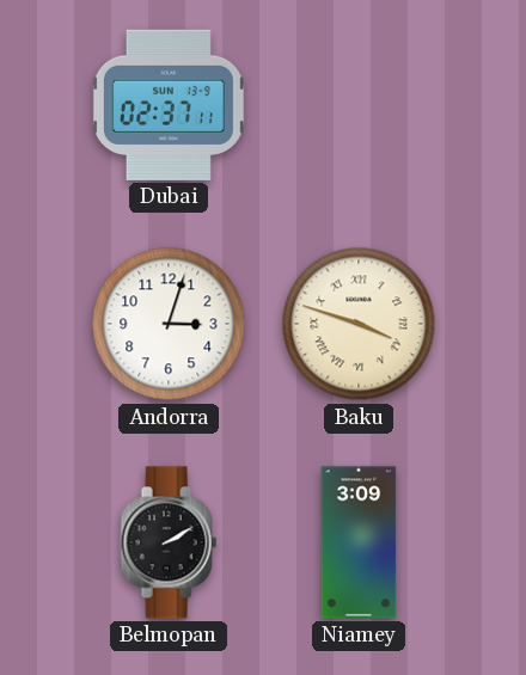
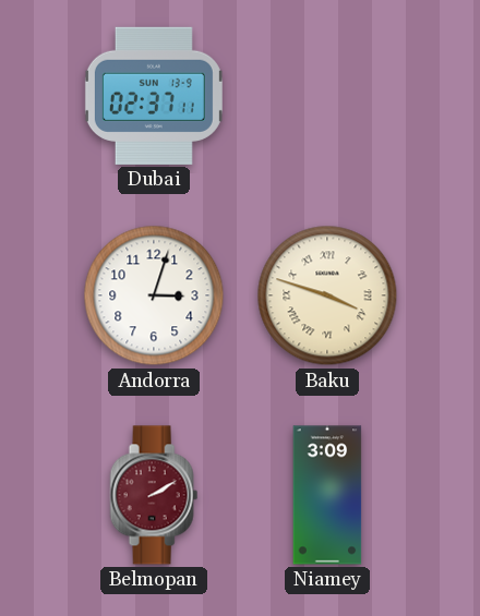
Belmopan dial: black -> burgundy
